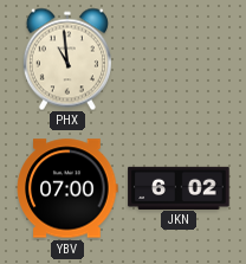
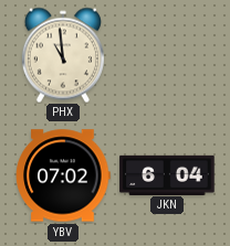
YBV: 07:00 -> 07:02
JKN: 6:02 -> 6:04
